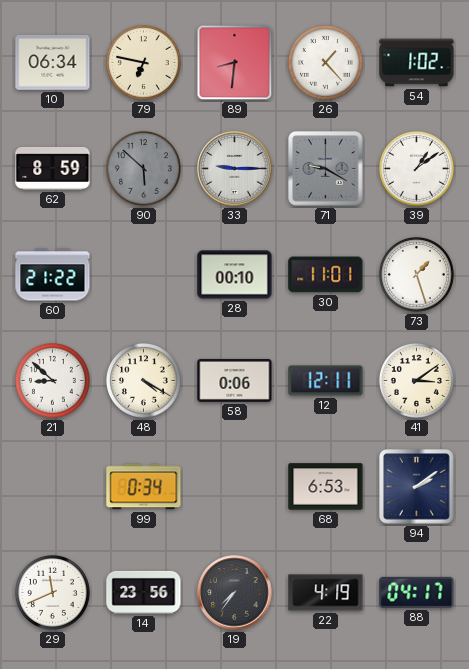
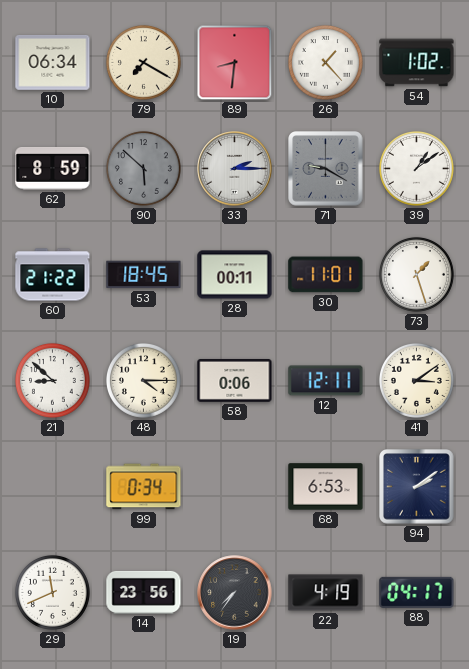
79: 6:47 -> 7:20
33: 9:15 -> 2:15
53: none -> 18:45
28: 00:10 -> 00:11
48: 4:20 -> 4:15
